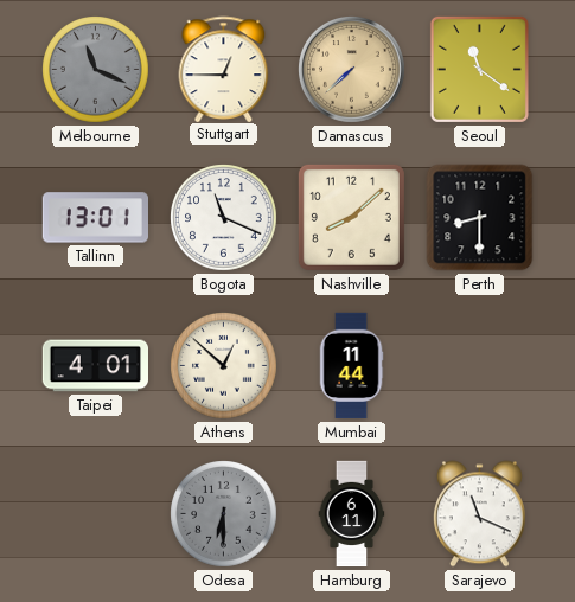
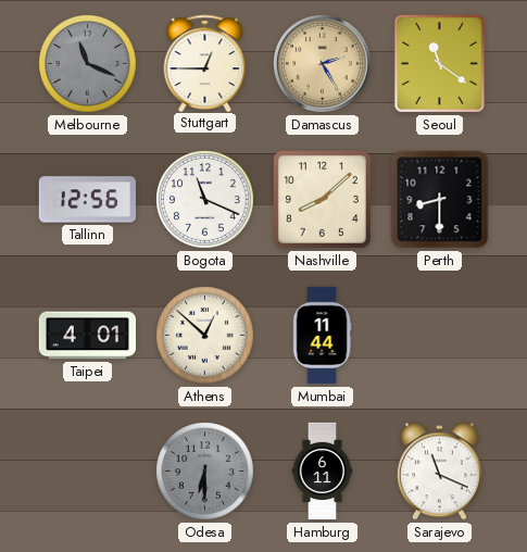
Damascus: 7:38 -> 2:25
Tallinn: 13:01 -> 12:56
